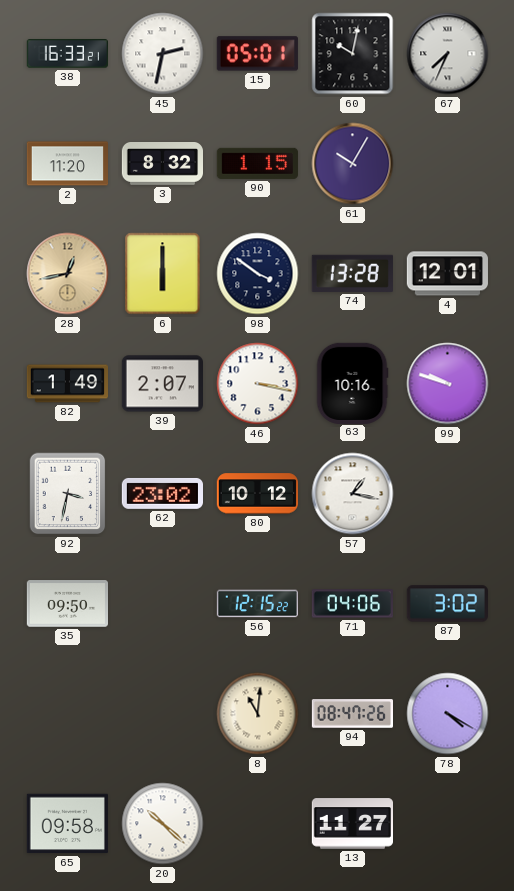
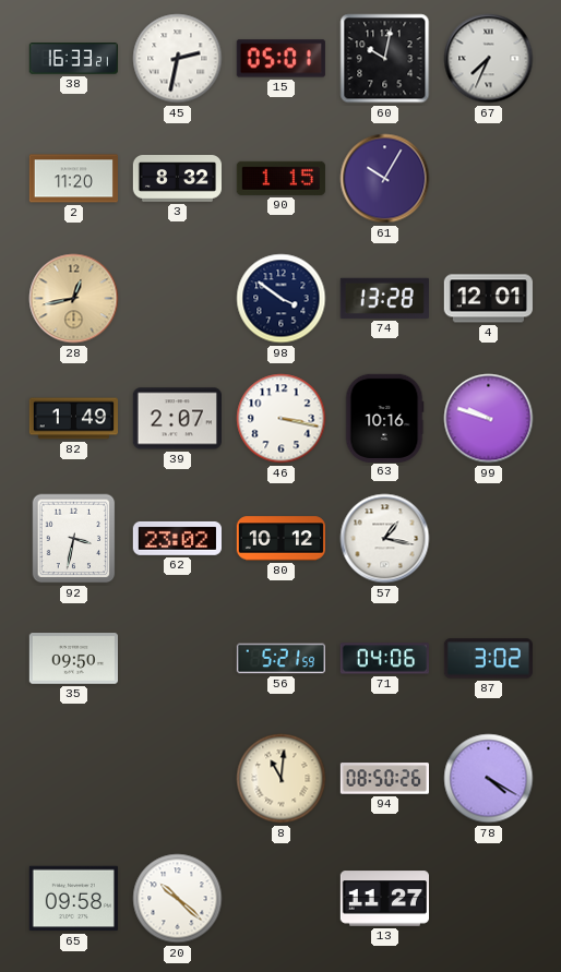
6: 6:00 -> none
56: 12:15 -> 5:21
94: 08:47 -> 08:50
